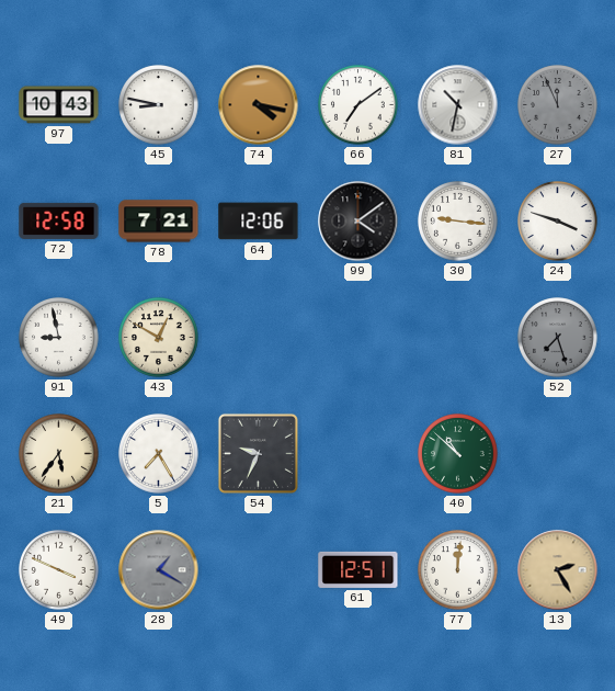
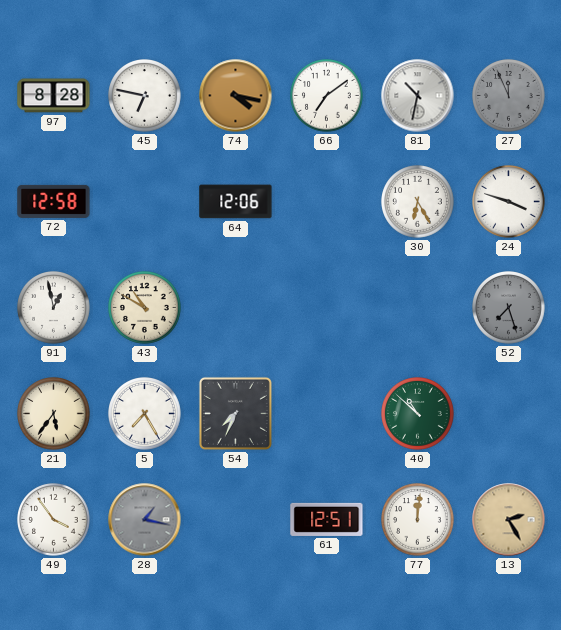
97: 10:43 -> 8:28
45: 8:47 -> 6:47
78: 7:21 -> none
99: 4:09 -> none
30: 9:16 -> 6:25
91: 8:58 -> 12:58
43: 12:50 -> 10:50
54: 9:34 -> 7:34
49: 3:49 -> 3:54
28: 1:20 -> 1:17
